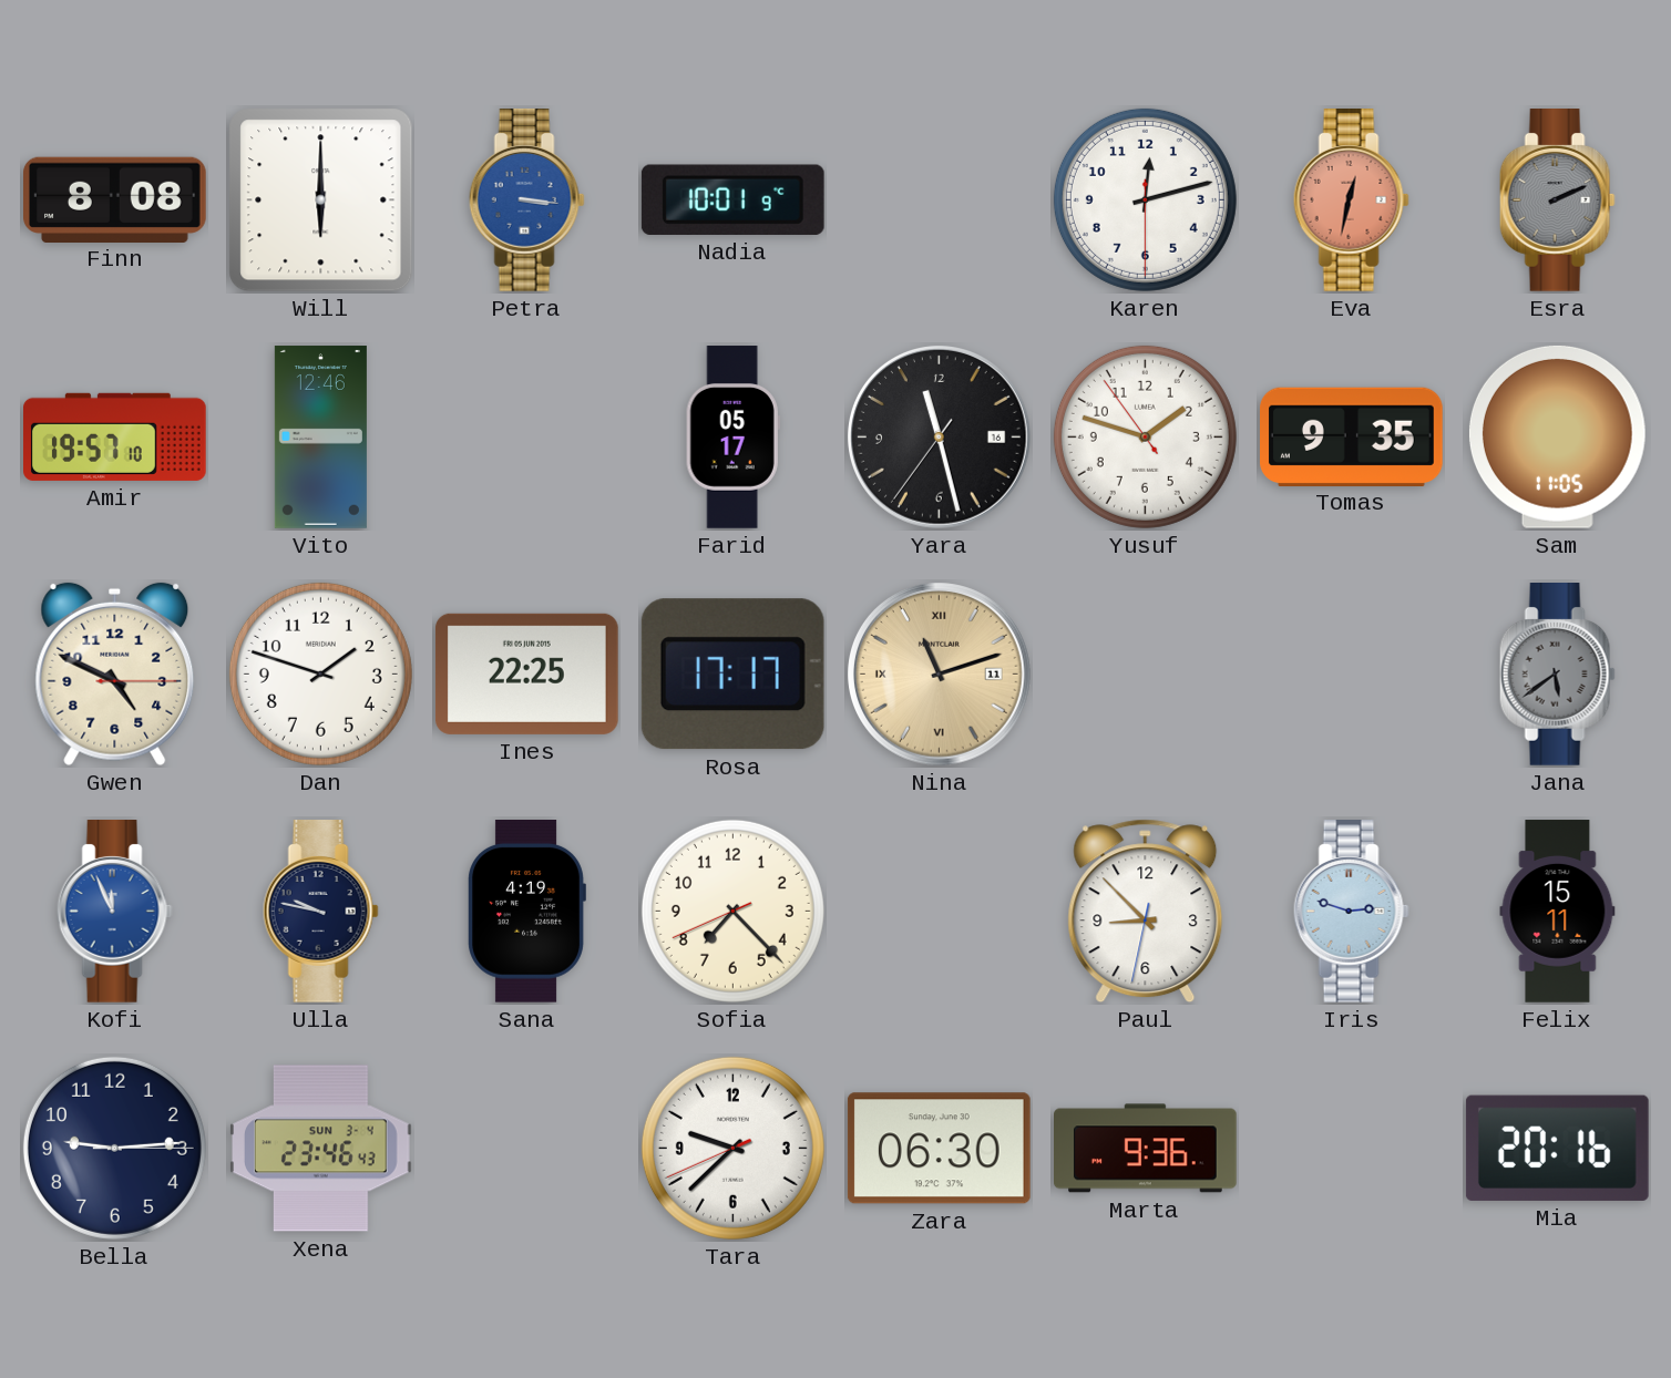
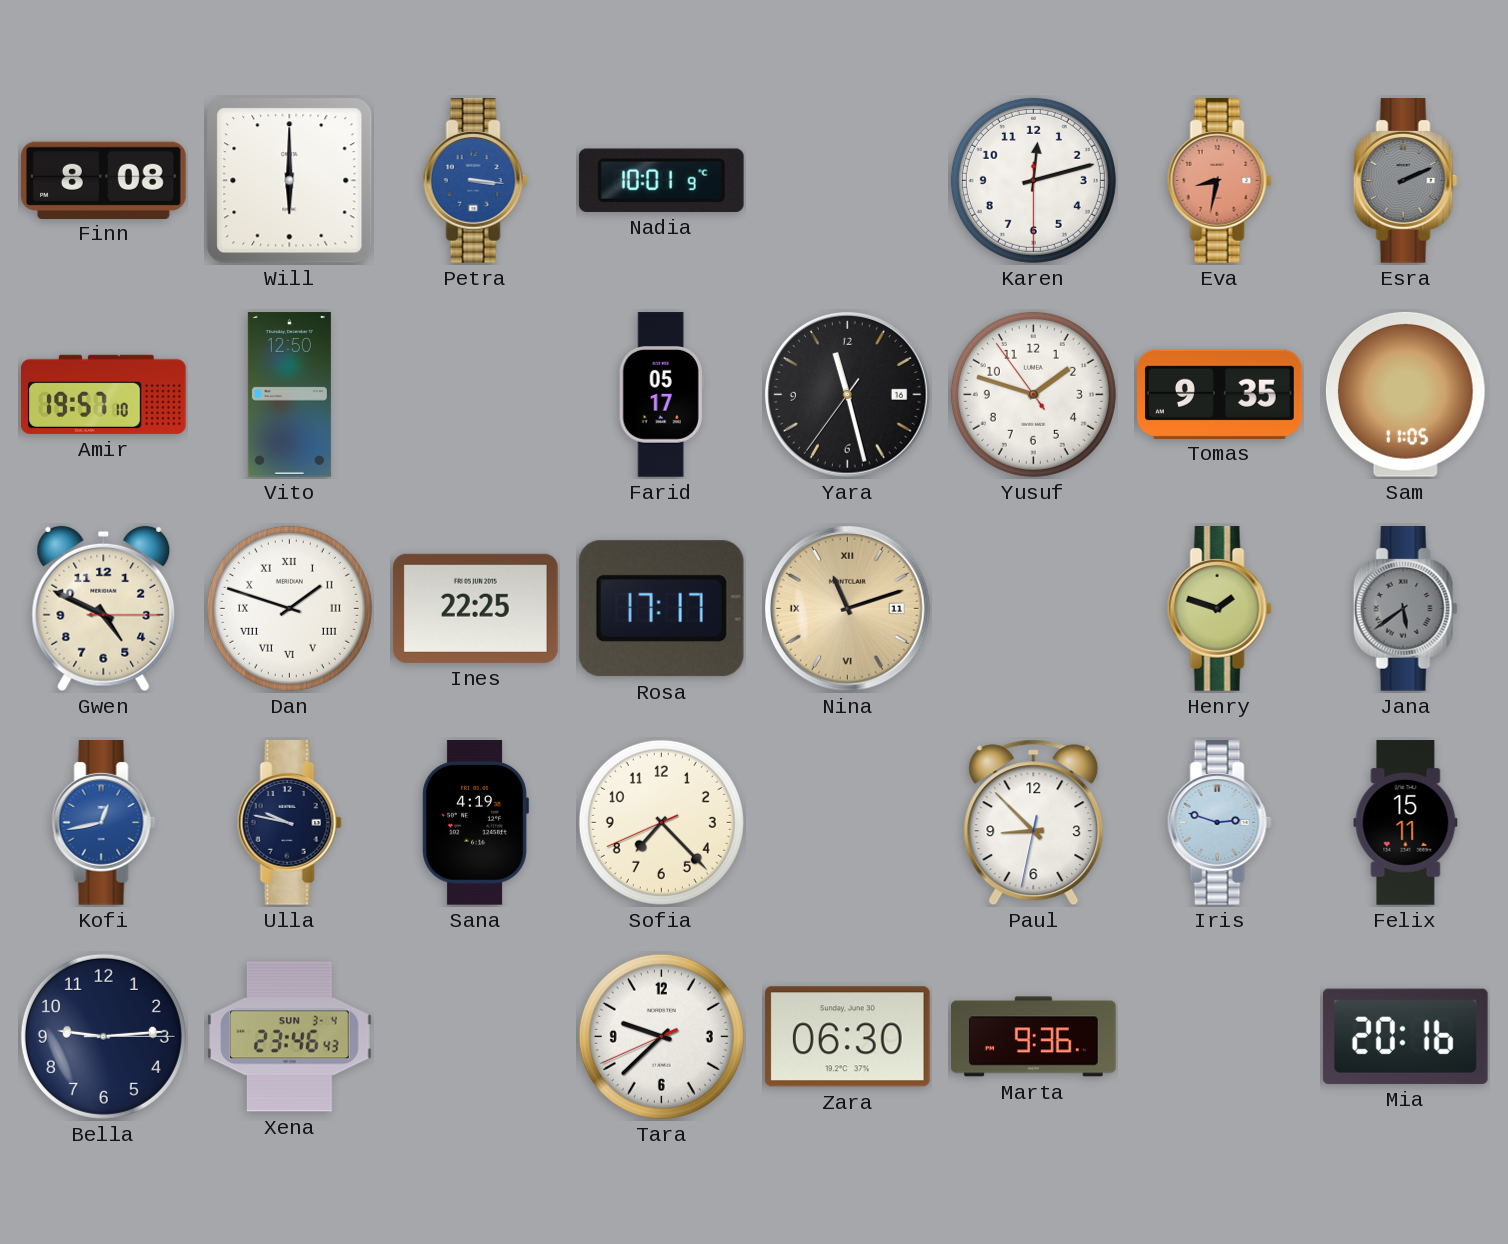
Eva: 12:32 -> 8:32
Vito: 12:46 -> 12:50
Dan numerals: Arabic -> Roman
Henry: none -> 1:48
Kofi: 11:56 -> 12:43
